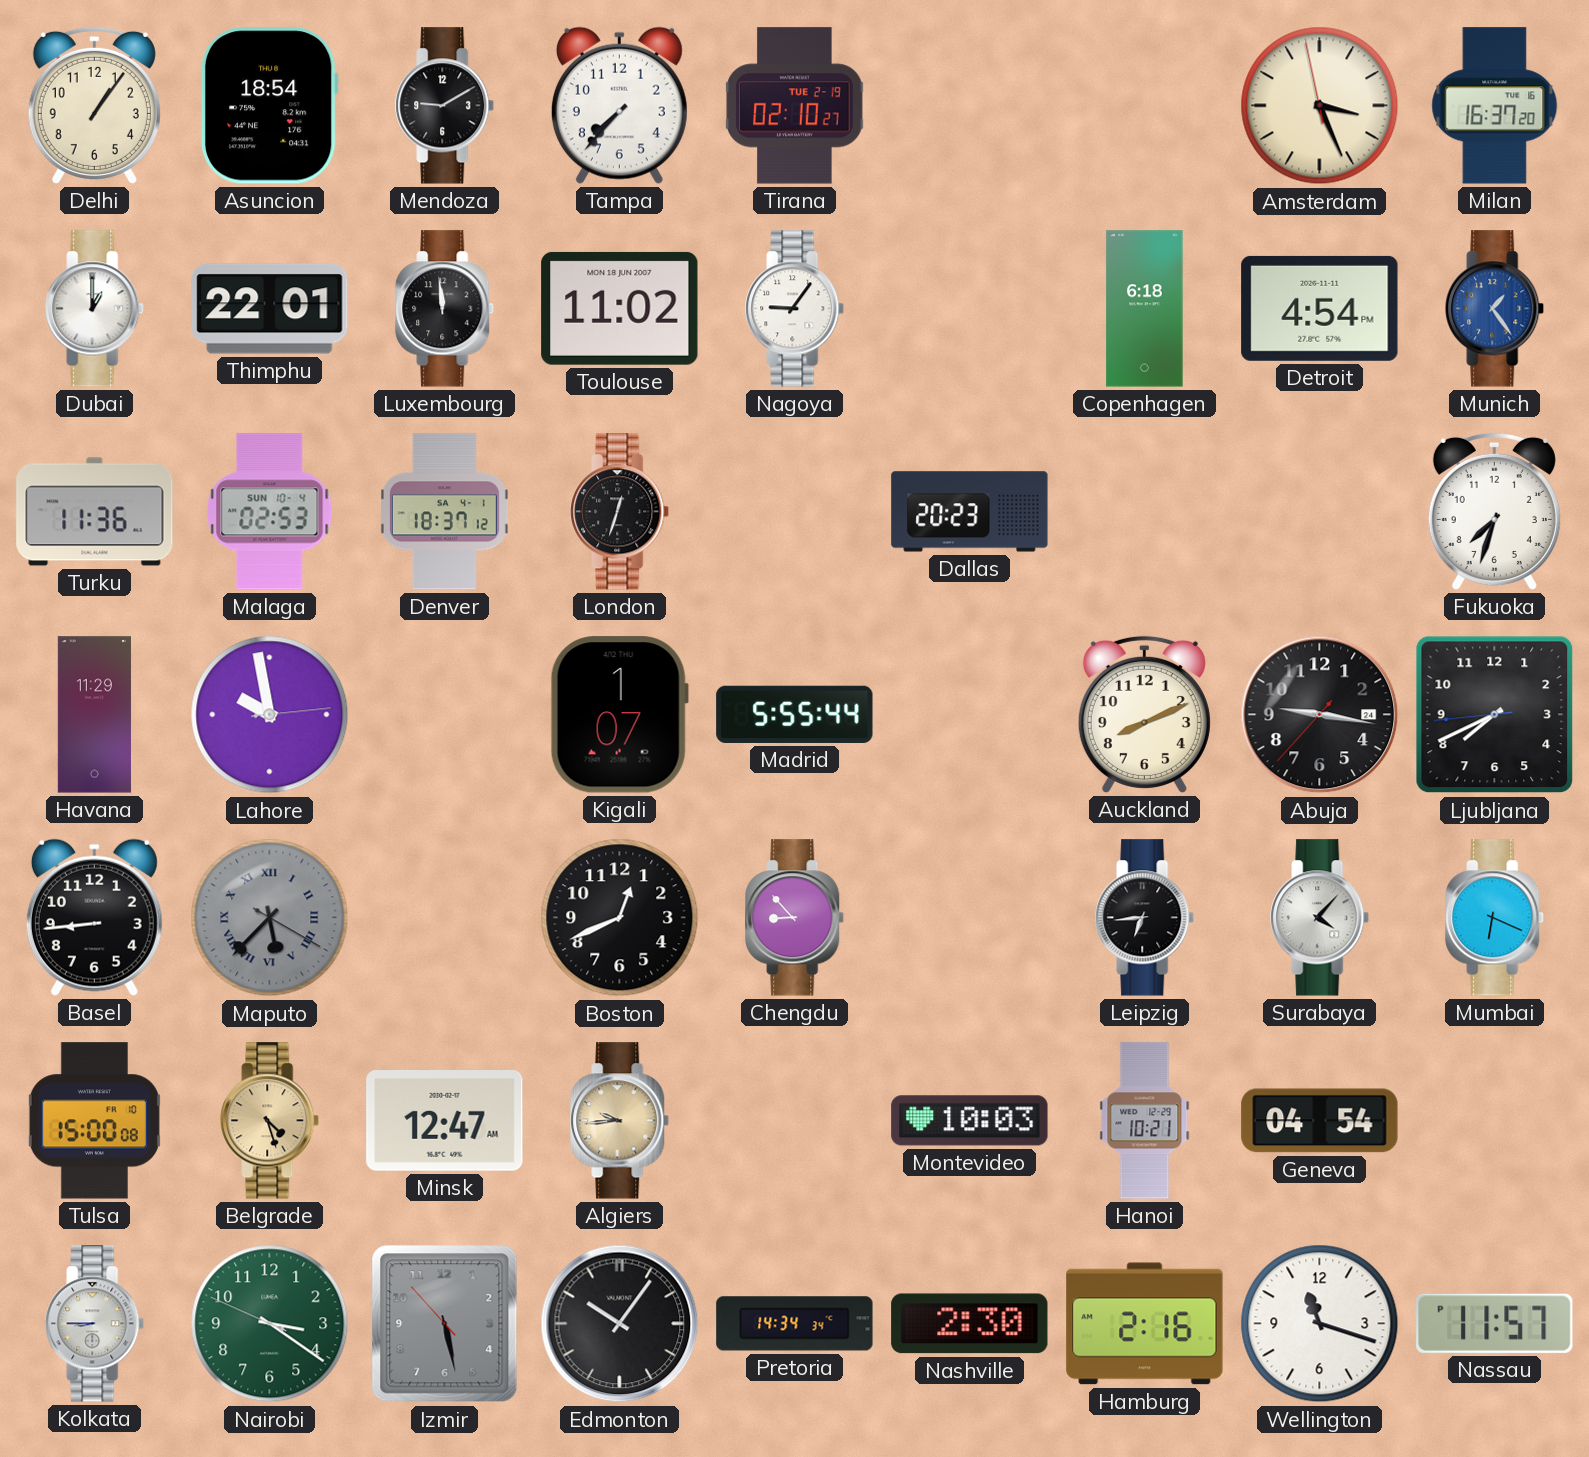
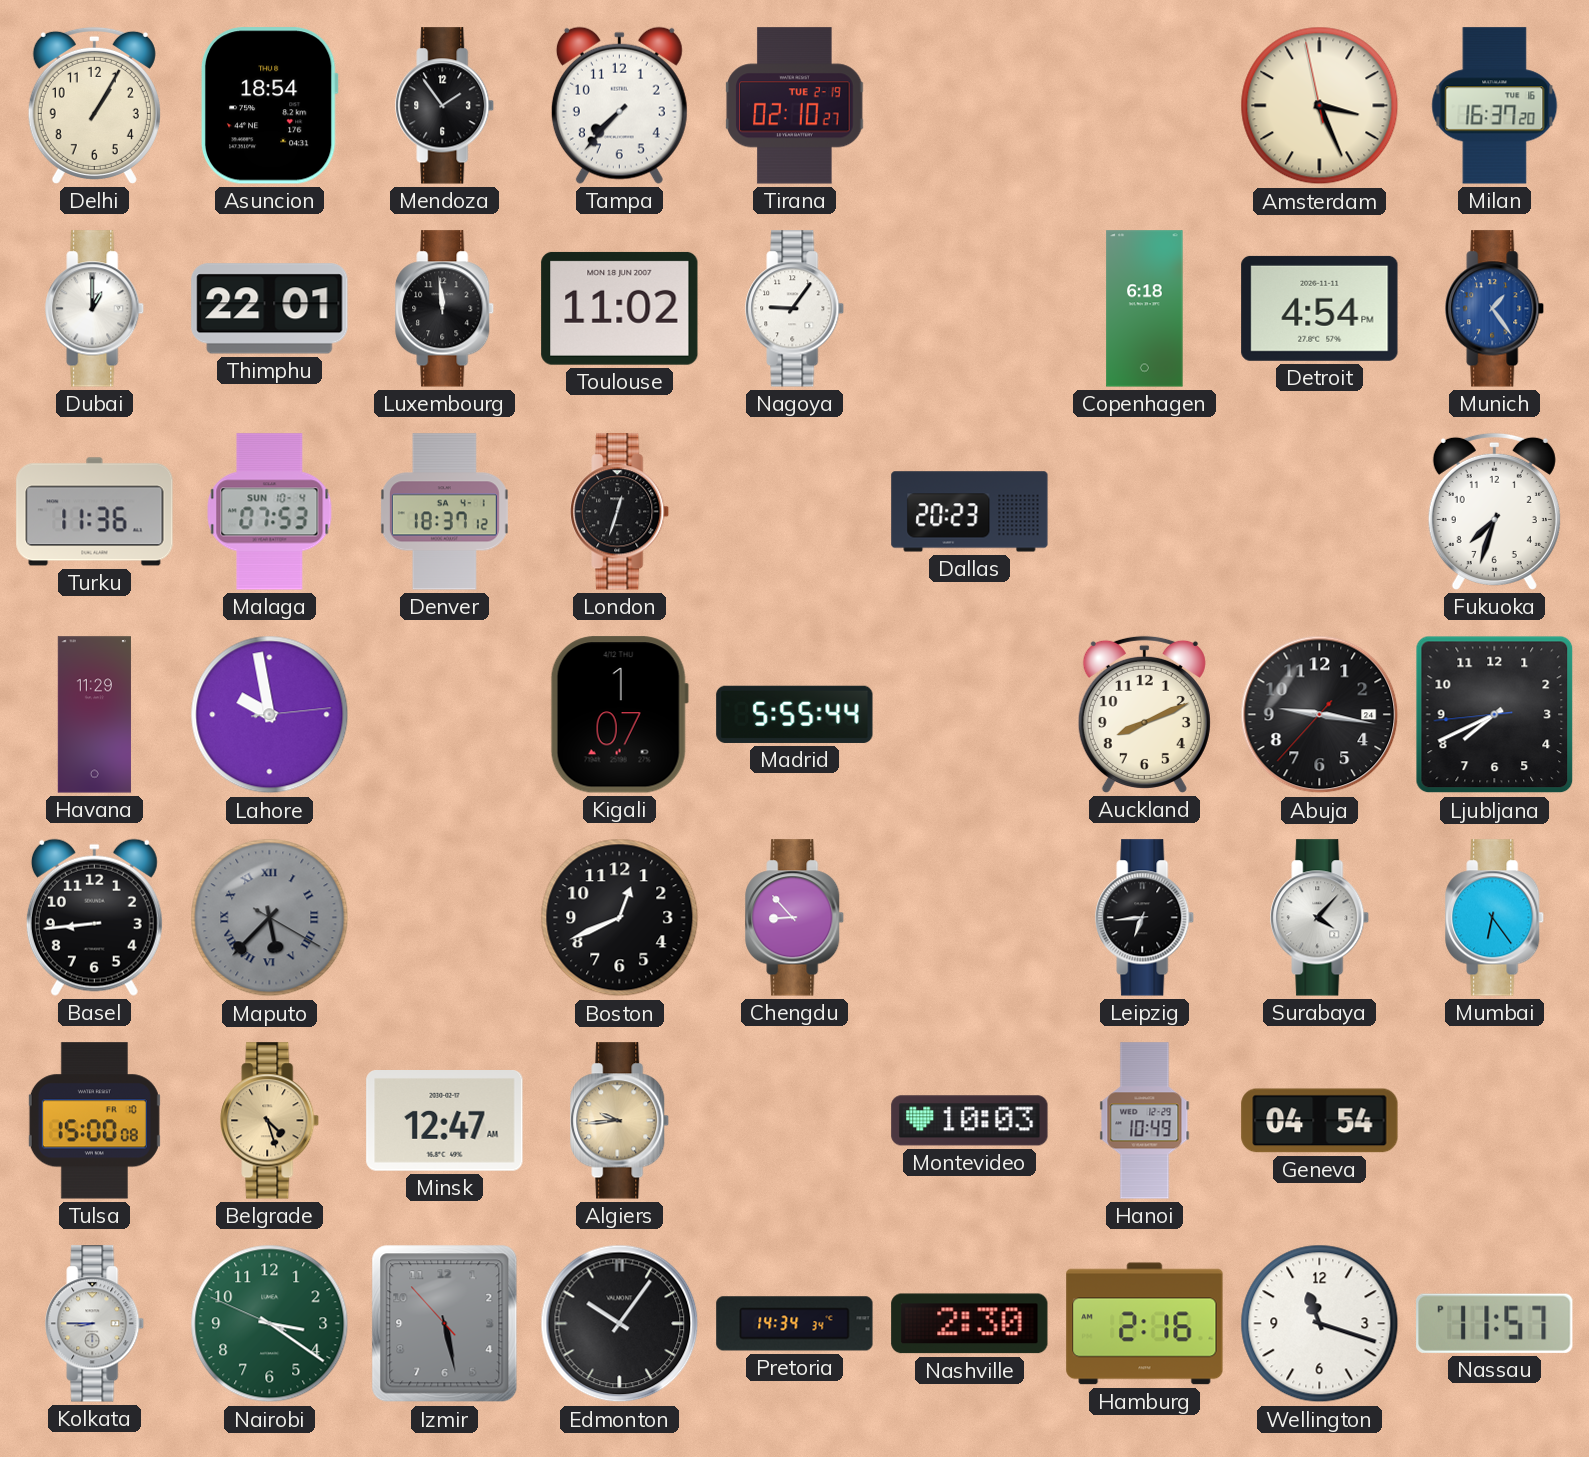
Delhi: 1:06 -> 1:05
Mendoza: 9:10 -> 1:54
Malaga: 02:53 -> 07:53
Mumbai: 6:19 -> 6:24
Hanoi: 10:21 -> 10:49
